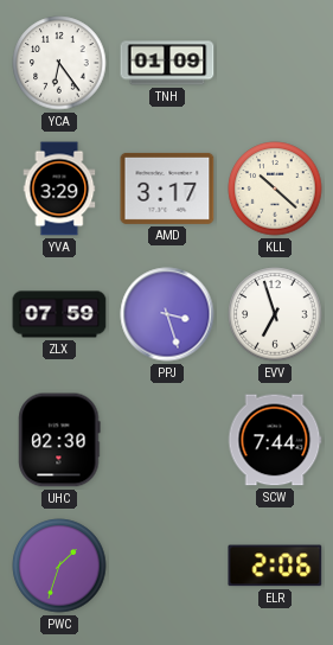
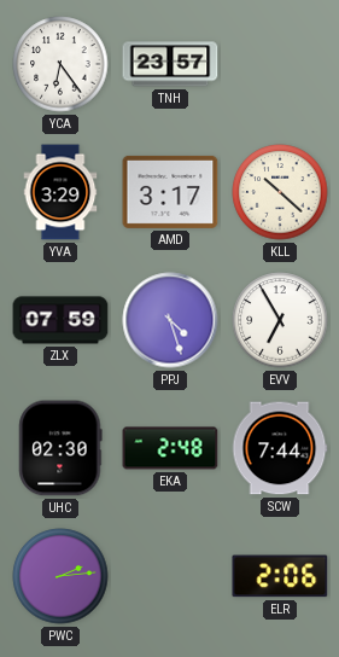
TNH: 01:09 -> 23:57
PPJ: 3:27 -> 4:27
EVV: 6:57 -> 6:55
EKA: none -> 2:48
PWC: 1:33 -> 2:14
